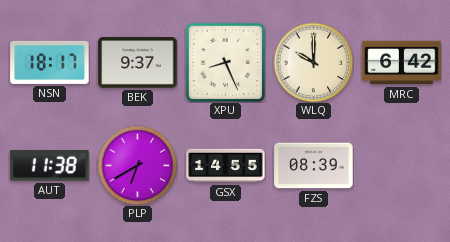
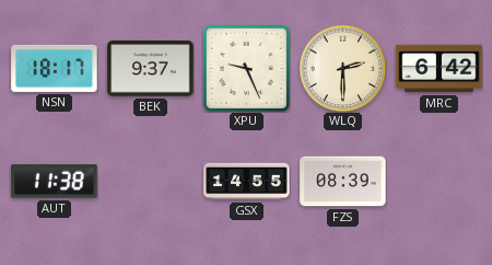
XPU: 8:26 -> 9:26
WLQ: 10:00 -> 2:30
PLP: 6:40 -> none
